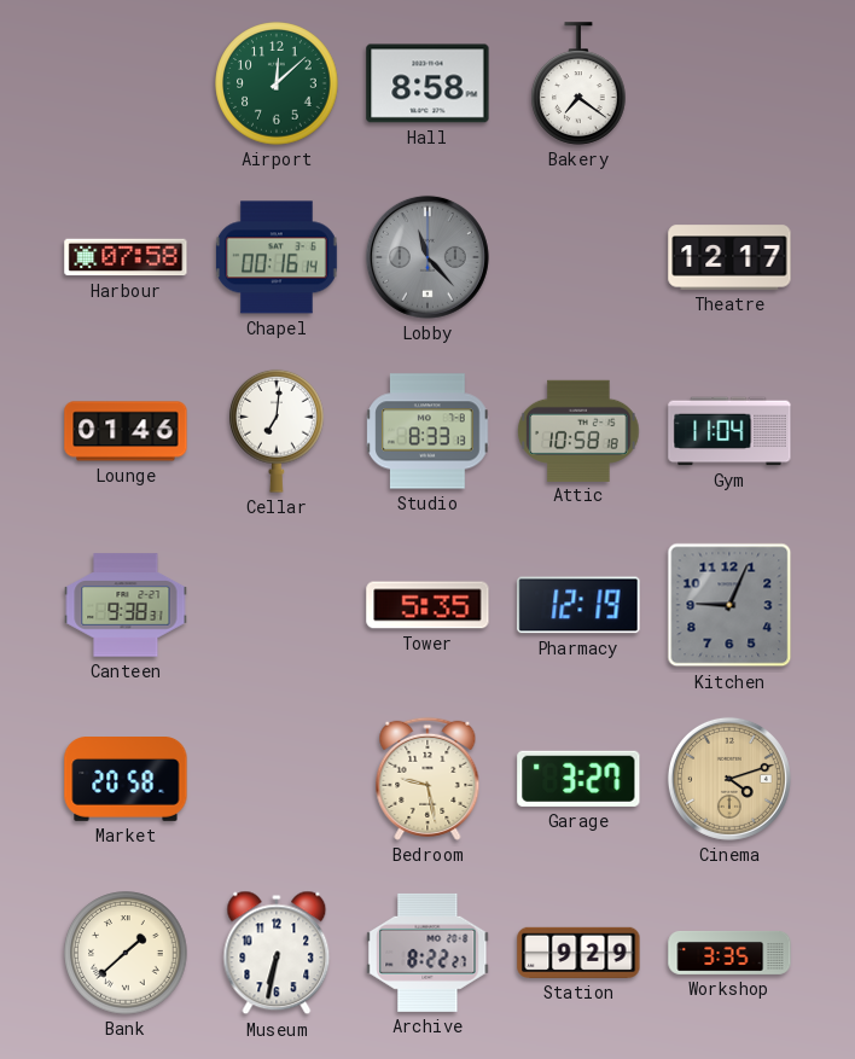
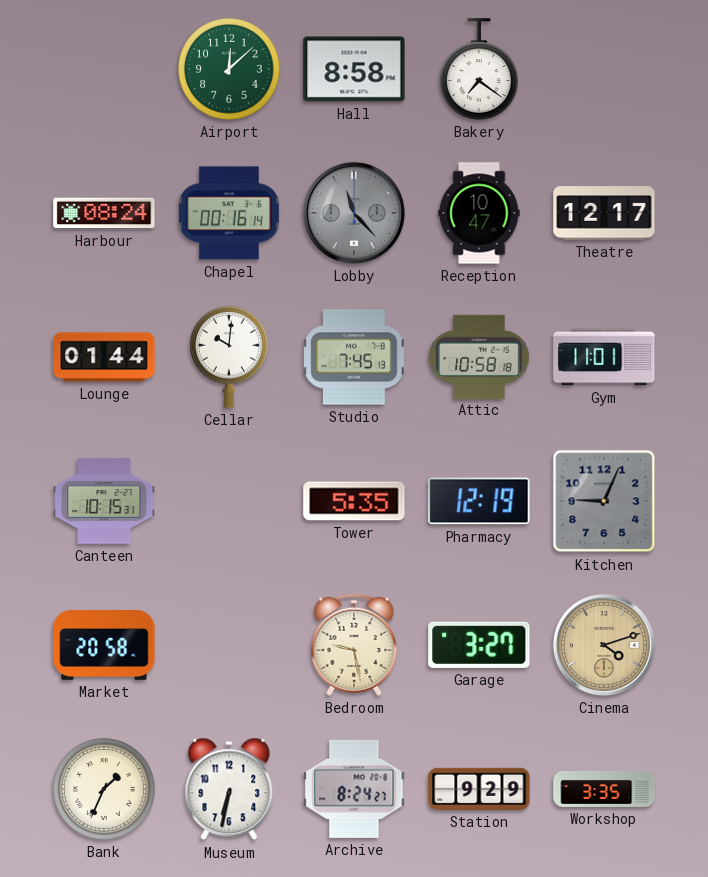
Harbour: 07:58 -> 08:24
Reception: none -> 10:47
Lounge: 01:46 -> 01:44
Cellar: 7:01 -> 10:01
Studio: 8:33 -> 7:45
Gym: 11:04 -> 11:01
Canteen: 9:38 -> 10:15
Bank: 1:38 -> 1:34
Archive: 8:22 -> 8:24
